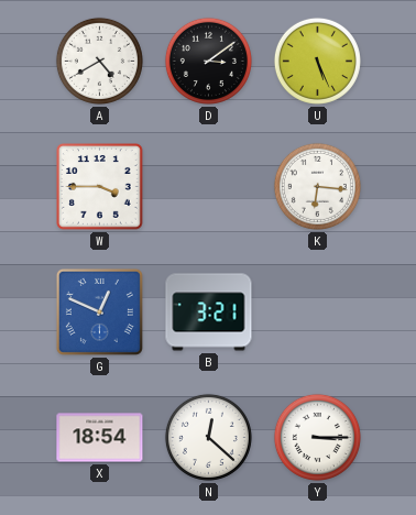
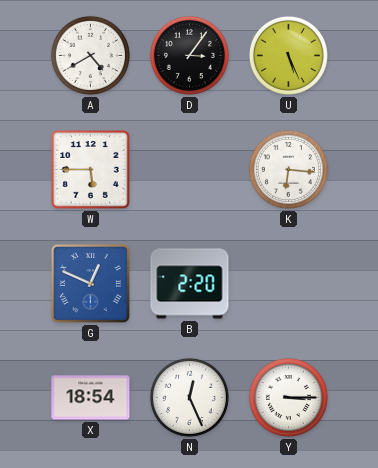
D: 3:09 -> 3:06
W: 3:45 -> 5:45
B: 3:21 -> 2:20
N: 12:22 -> 12:26
